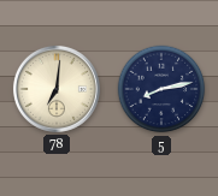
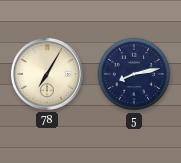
78: 7:01 -> 7:05
